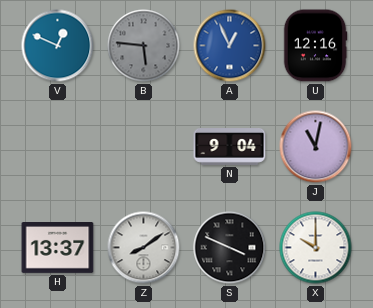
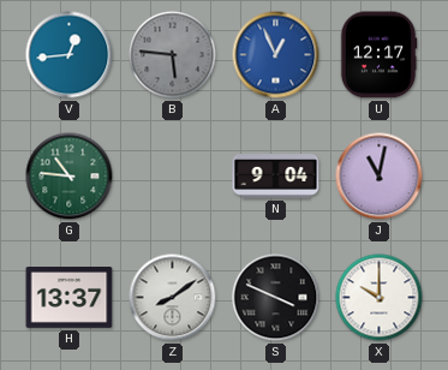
V: 12:49 -> 12:44
U: 12:16 -> 12:17
G: none -> 10:46
